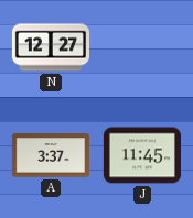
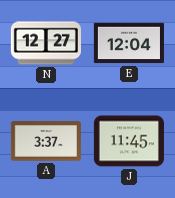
E: none -> 12:04
